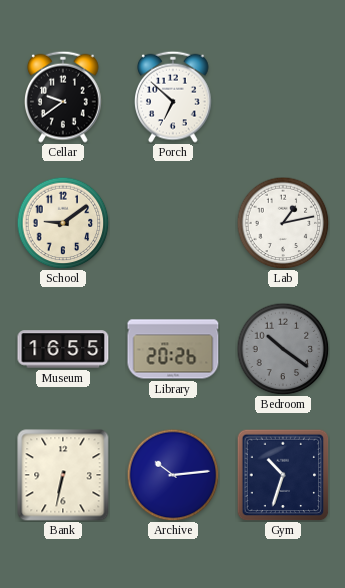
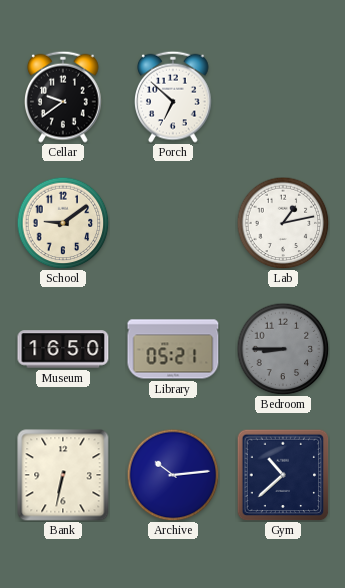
Museum: 16:55 -> 16:50
Library: 20:26 -> 05:21
Bedroom: 10:21 -> 8:45
Gym: 10:33 -> 10:38
